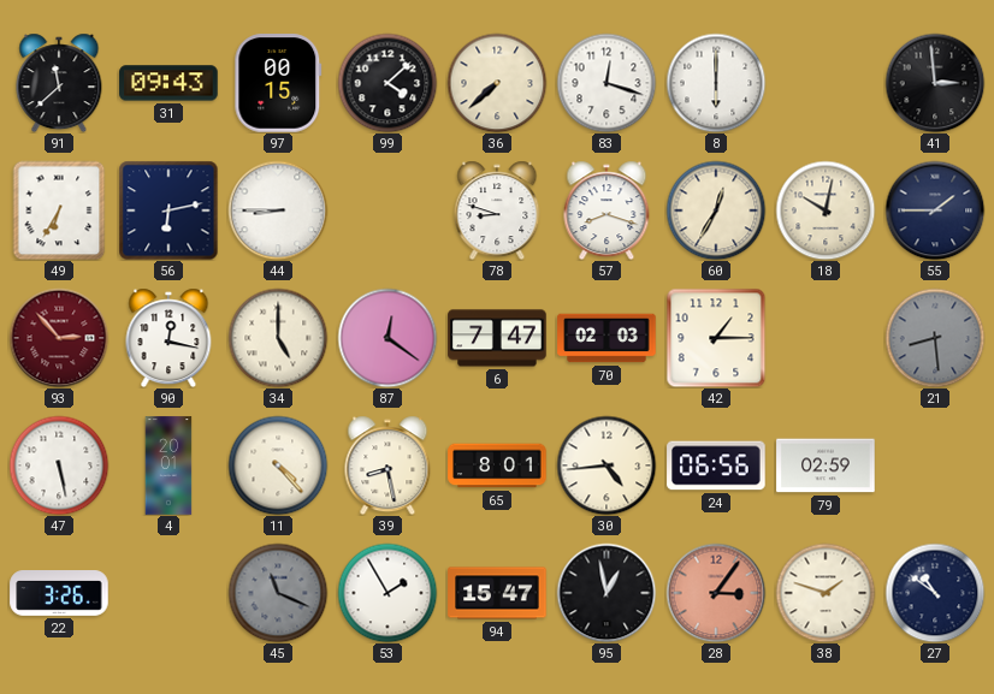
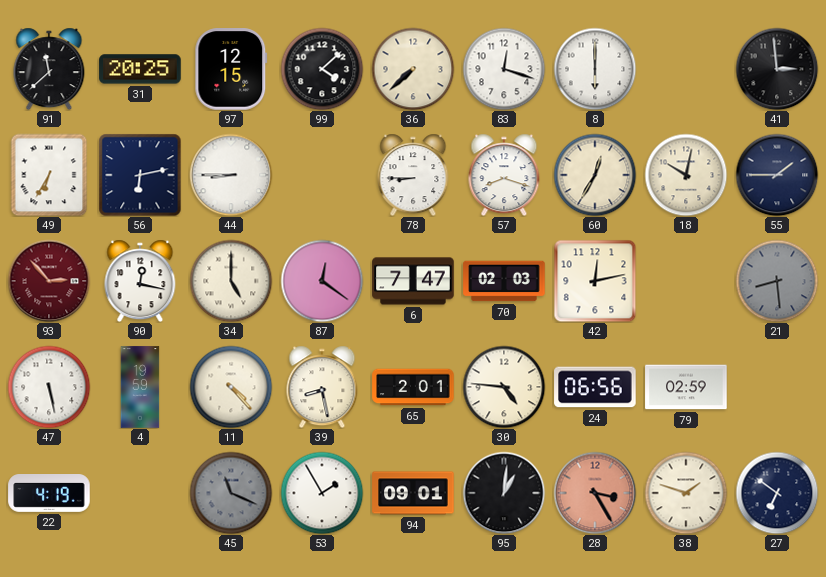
31: 09:43 -> 20:25
97: 00:15 -> 12:15
78: 8:48 -> 8:45
42: 1:15 -> 12:13
4: 20:01 -> 19:59
65: 8:01 -> 2:01
30: 4:44 -> 4:46
22: 3:26 -> 4:19
94: 15:47 -> 09:01
95: 12:58 -> 1:01
28: 3:06 -> 3:25
27: 10:51 -> 6:51
